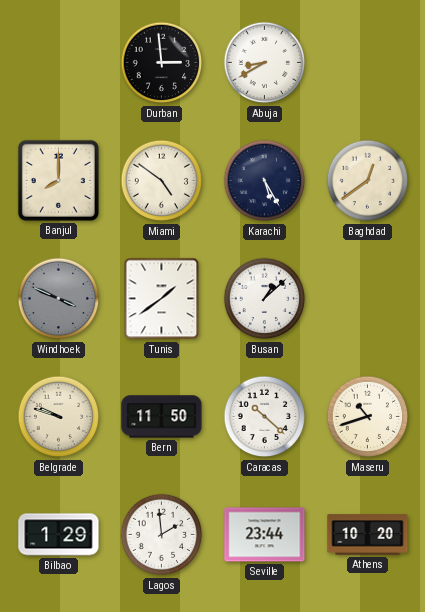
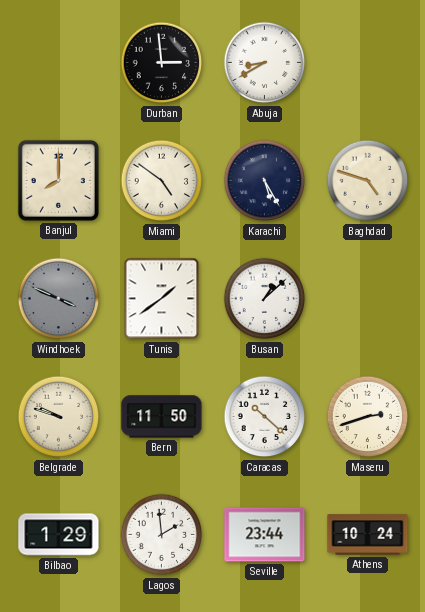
Baghdad: 12:39 -> 4:48
Maseru: 10:42 -> 2:42
Athens: 10:20 -> 10:24
